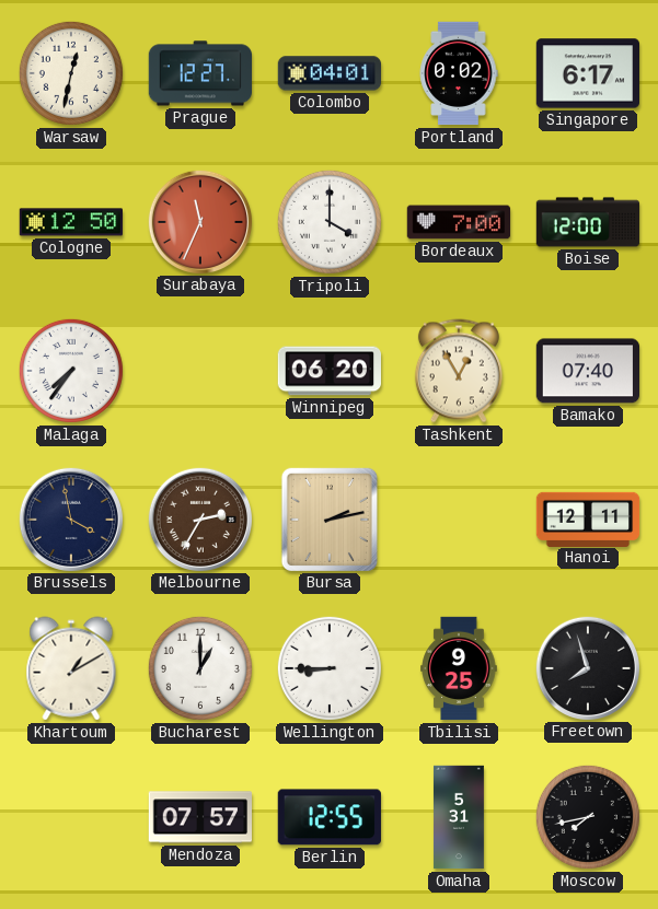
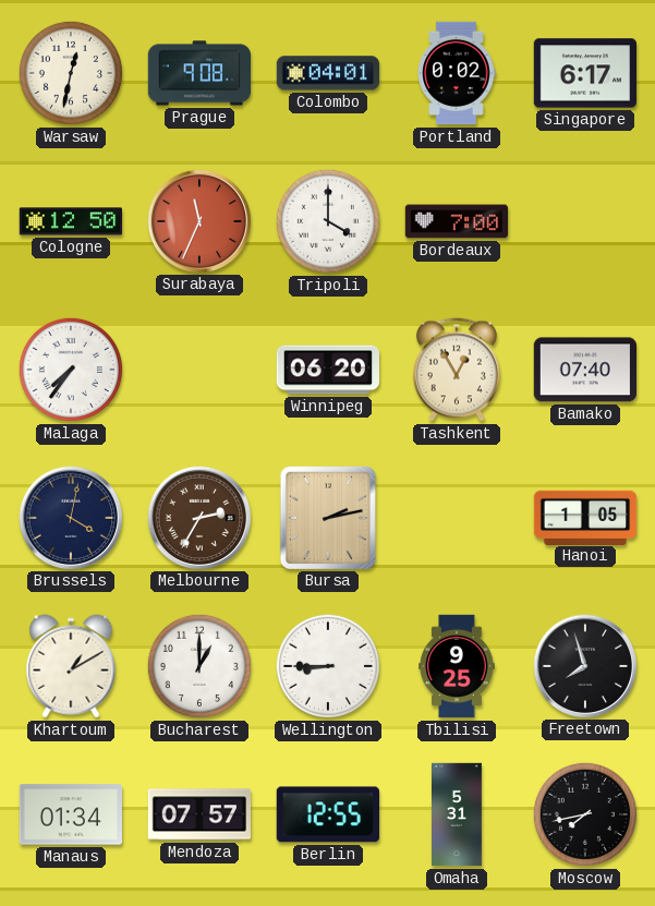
Prague: 12:27 -> 9:08
Boise: 12:00 -> none
Brussels: 3:58 -> 4:02
Hanoi: 12:11 -> 1:05
Manaus: none -> 01:34
